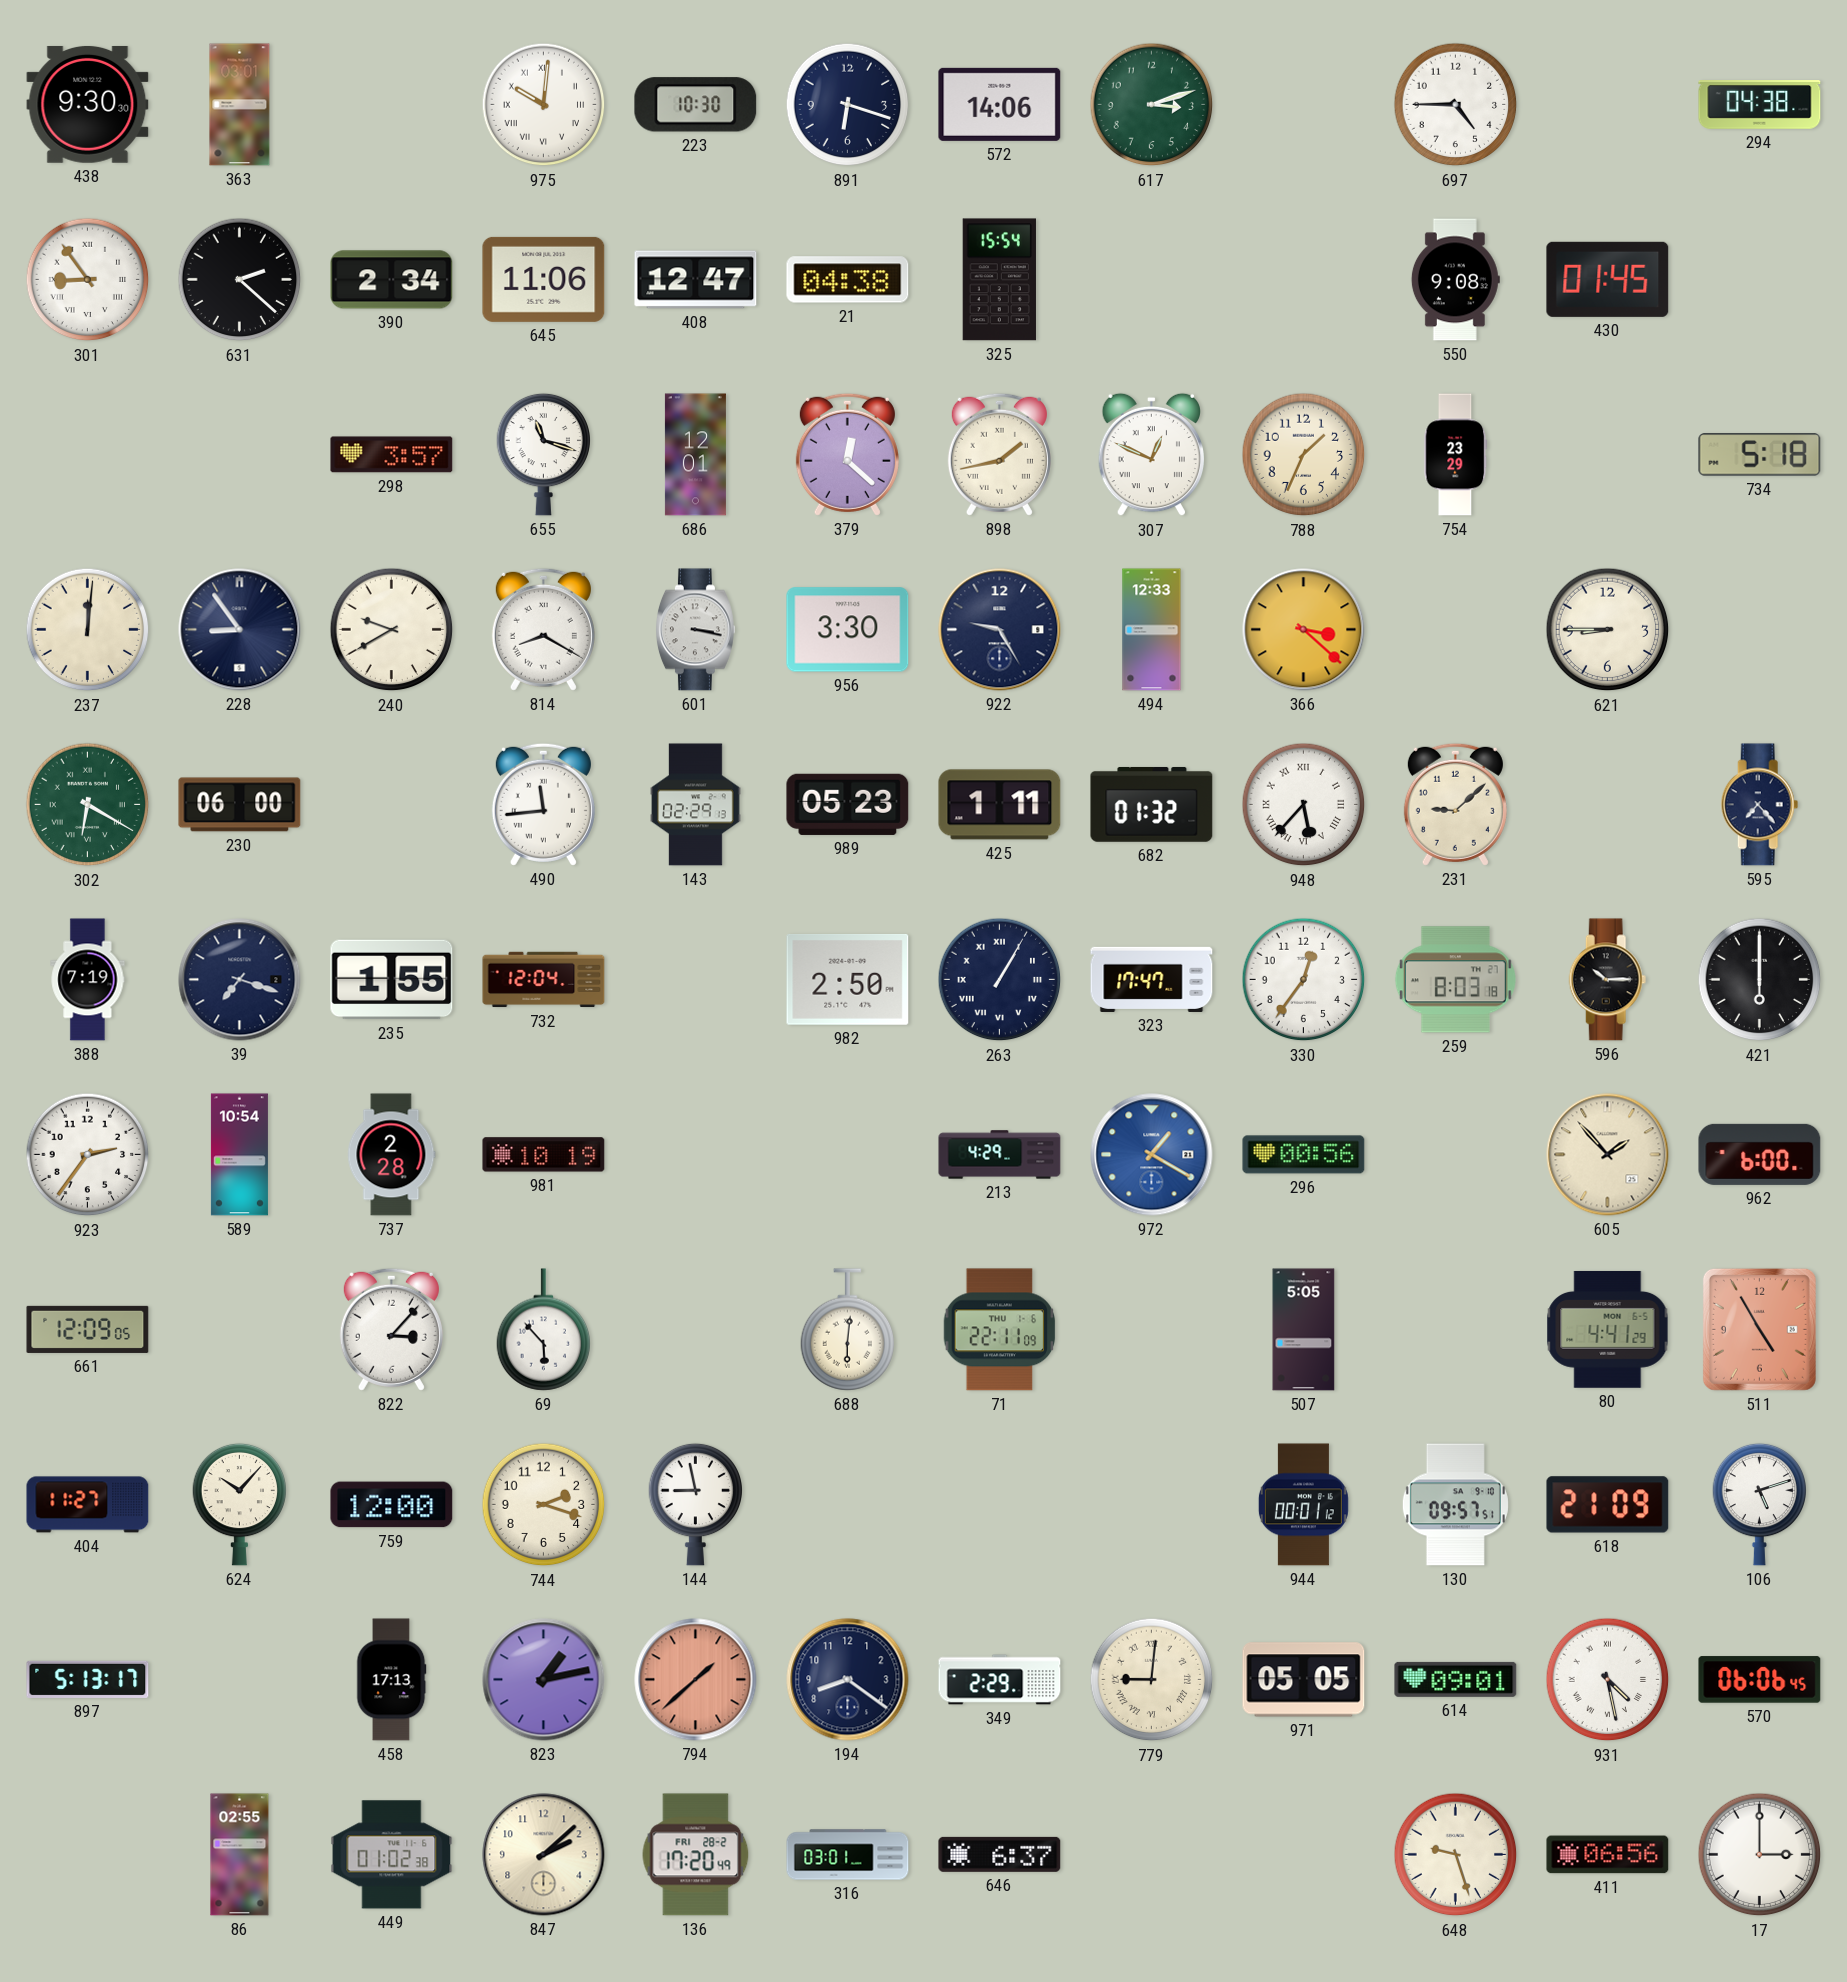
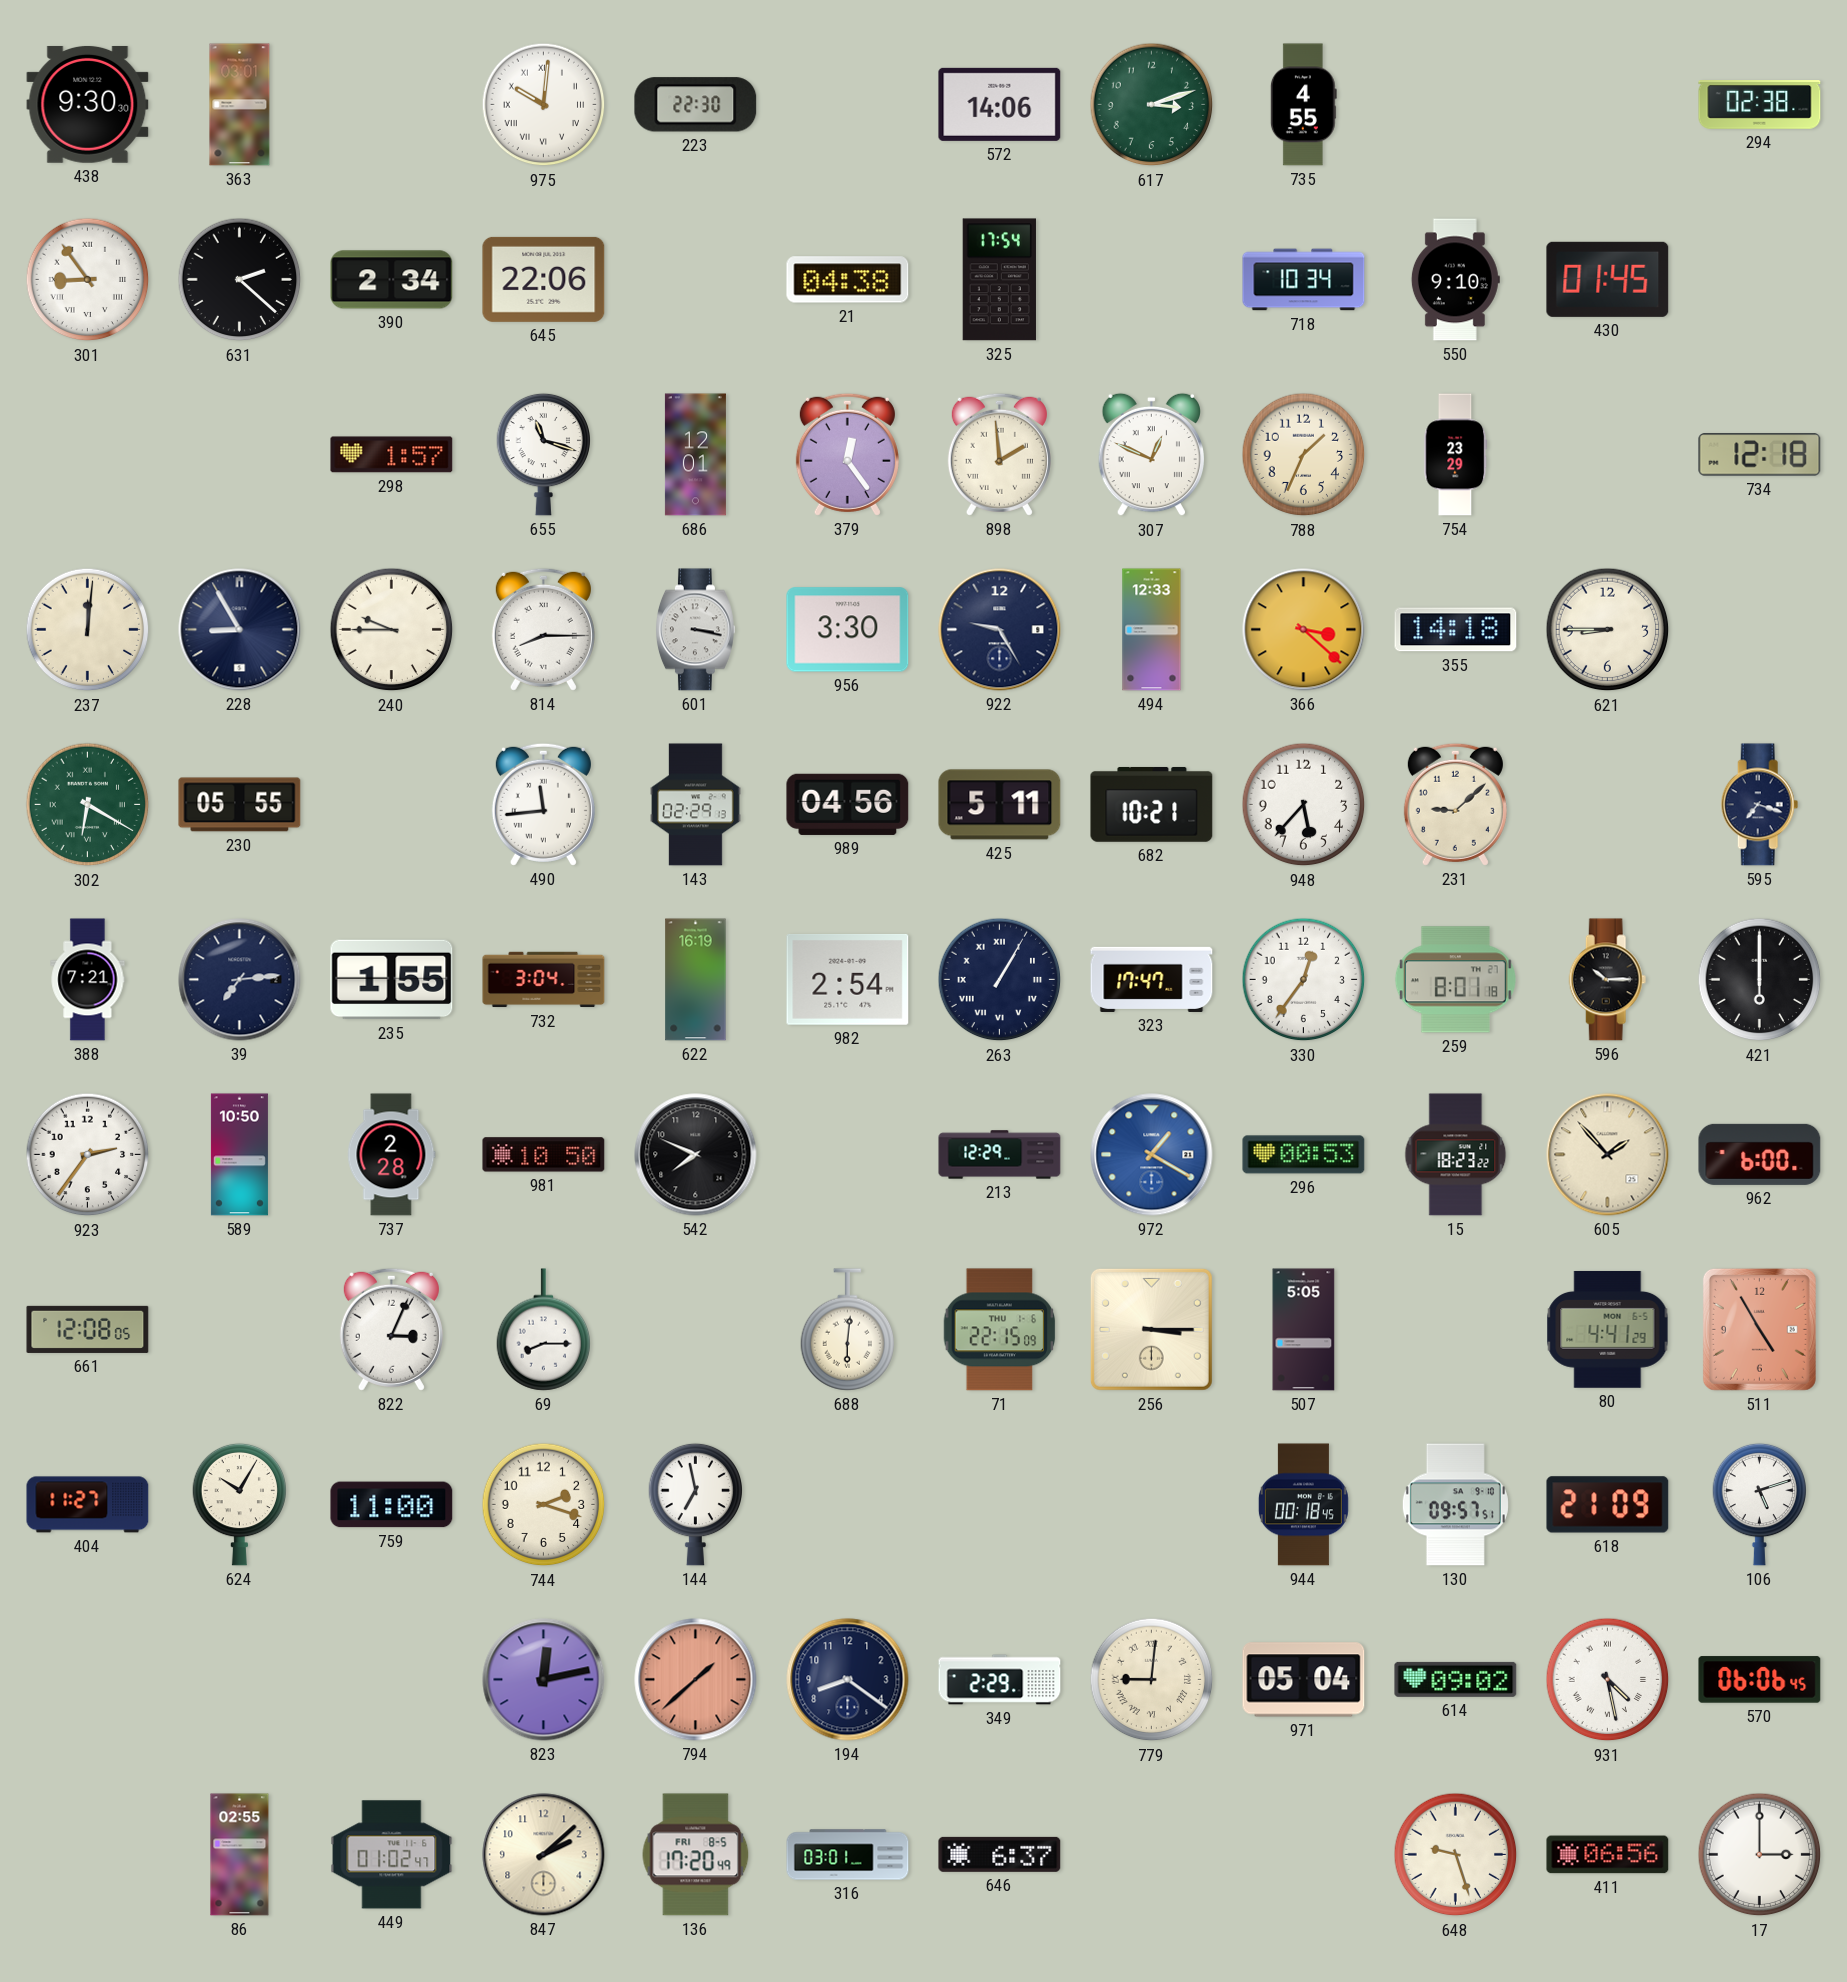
223: 10:30 -> 22:30
891: 6:18 -> none
735: none -> 4:55
697: 4:45 -> none
294: 04:38 -> 02:38
645: 11:06 -> 22:06
408: 12:47 -> none
325: 15:54 -> 17:54
718: none -> 10:34
550: 9:08 -> 9:10
298: 3:57 -> 1:57
379: 12:22 -> 12:24
898: 1:43 -> 1:59
734: 5:18 -> 12:18
228: 8:54 -> 8:55
240: 9:40 -> 9:45
814: 8:20 -> 8:15
355: none -> 14:18
230: 06:00 -> 05:55
989: 05:23 -> 04:56
425: 1:11 -> 5:11
682: 01:32 -> 10:21
948 numerals: Roman -> Arabic
595: 7:23 -> 7:18
388: 7:19 -> 7:21
39: 7:18 -> 7:14
732: 12:04 -> 3:04
622: none -> 16:19
982: 2:50 -> 2:54
259: 8:03 -> 8:01
589: 10:54 -> 10:50
981: 10:19 -> 10:50
542: none -> 7:49
213: 4:29 -> 12:29
296: 00:56 -> 00:53
15: none -> 18:23
661: 12:09 -> 12:08
822: 3:07 -> 3:04
69: 5:53 -> 8:15
71: 22:11 -> 22:15
256: none -> 3:15
624: 10:07 -> 10:05
759: 12:00 -> 11:00
144: 8:58 -> 6:58
944: 00:01 -> 00:18
897: 5:13 -> none
458: 17:13 -> none
823: 1:13 -> 12:13
971: 05:05 -> 05:04
614: 09:01 -> 09:02
449: 01:02:38 -> 01:02:47
136 date: FRI 28-2 -> FRI 8-5
